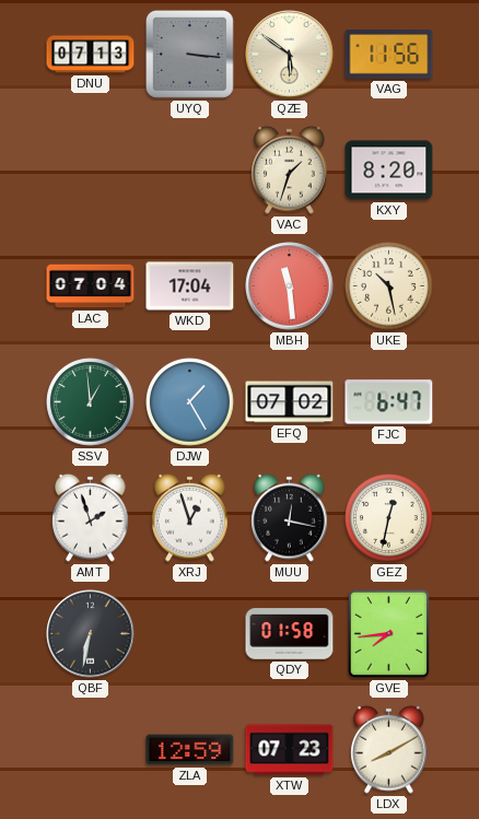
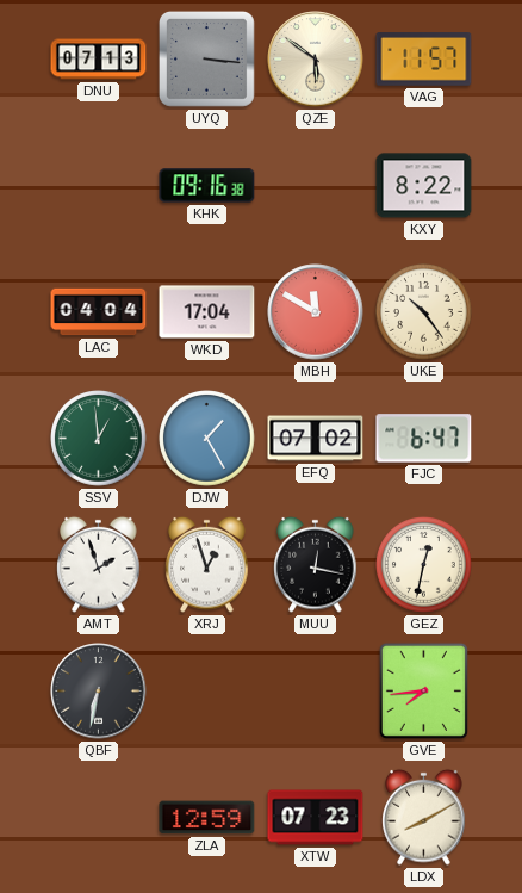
VAG: 11:56 -> 11:57
KHK: none -> 09:16
VAC: 1:33 -> none
KXY: 8:20 -> 8:22
LAC: 07:04 -> 04:04
MBH: 11:29 -> 11:50
UKE: 10:28 -> 10:24
QDY: 01:58 -> none
